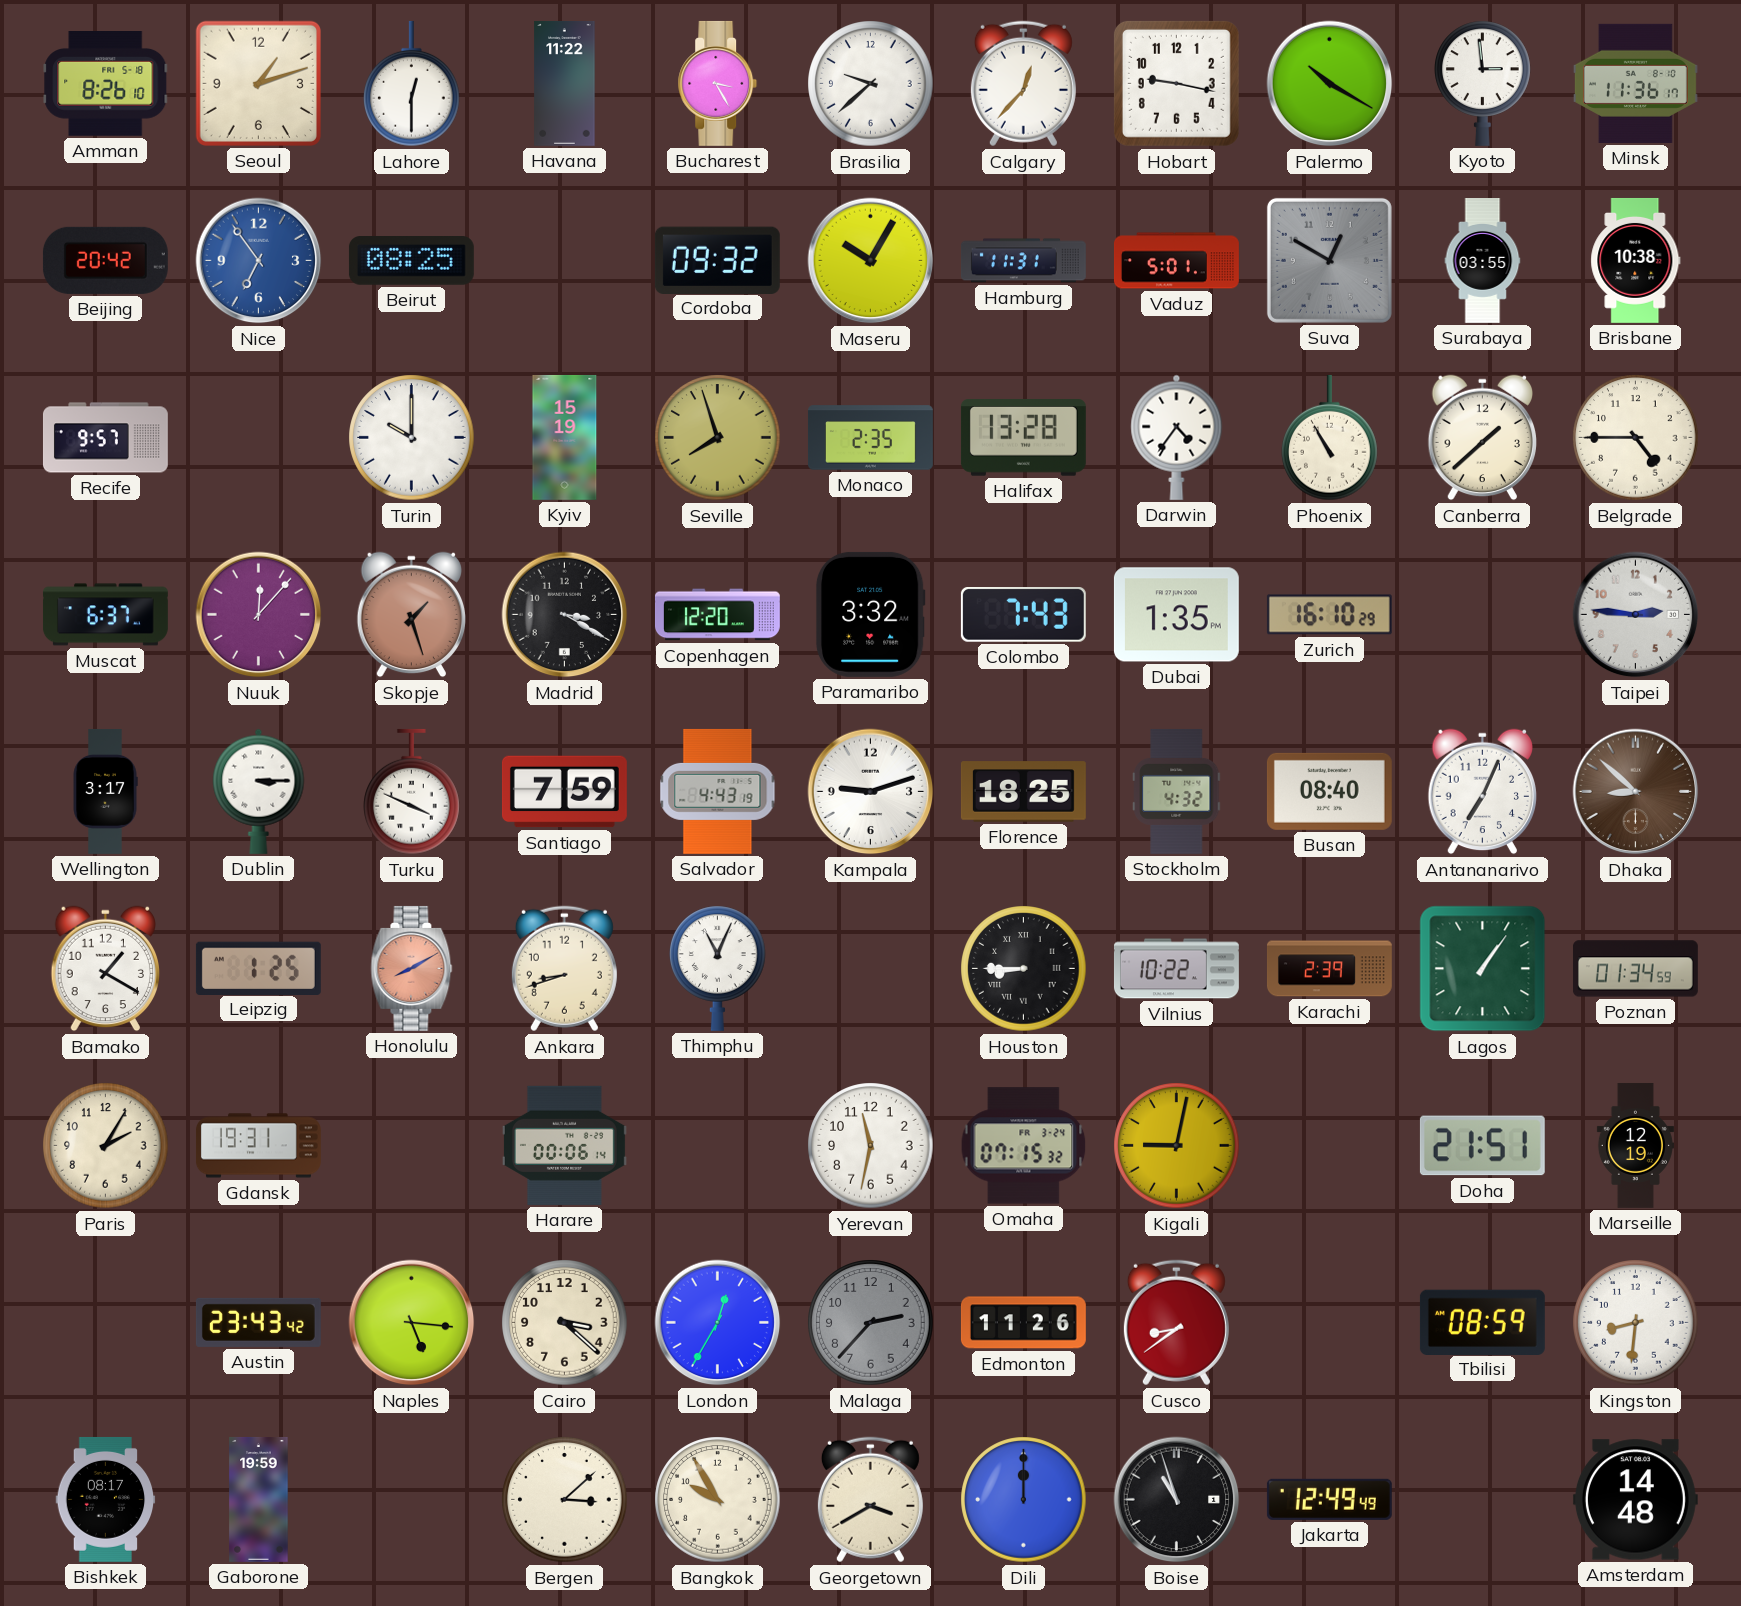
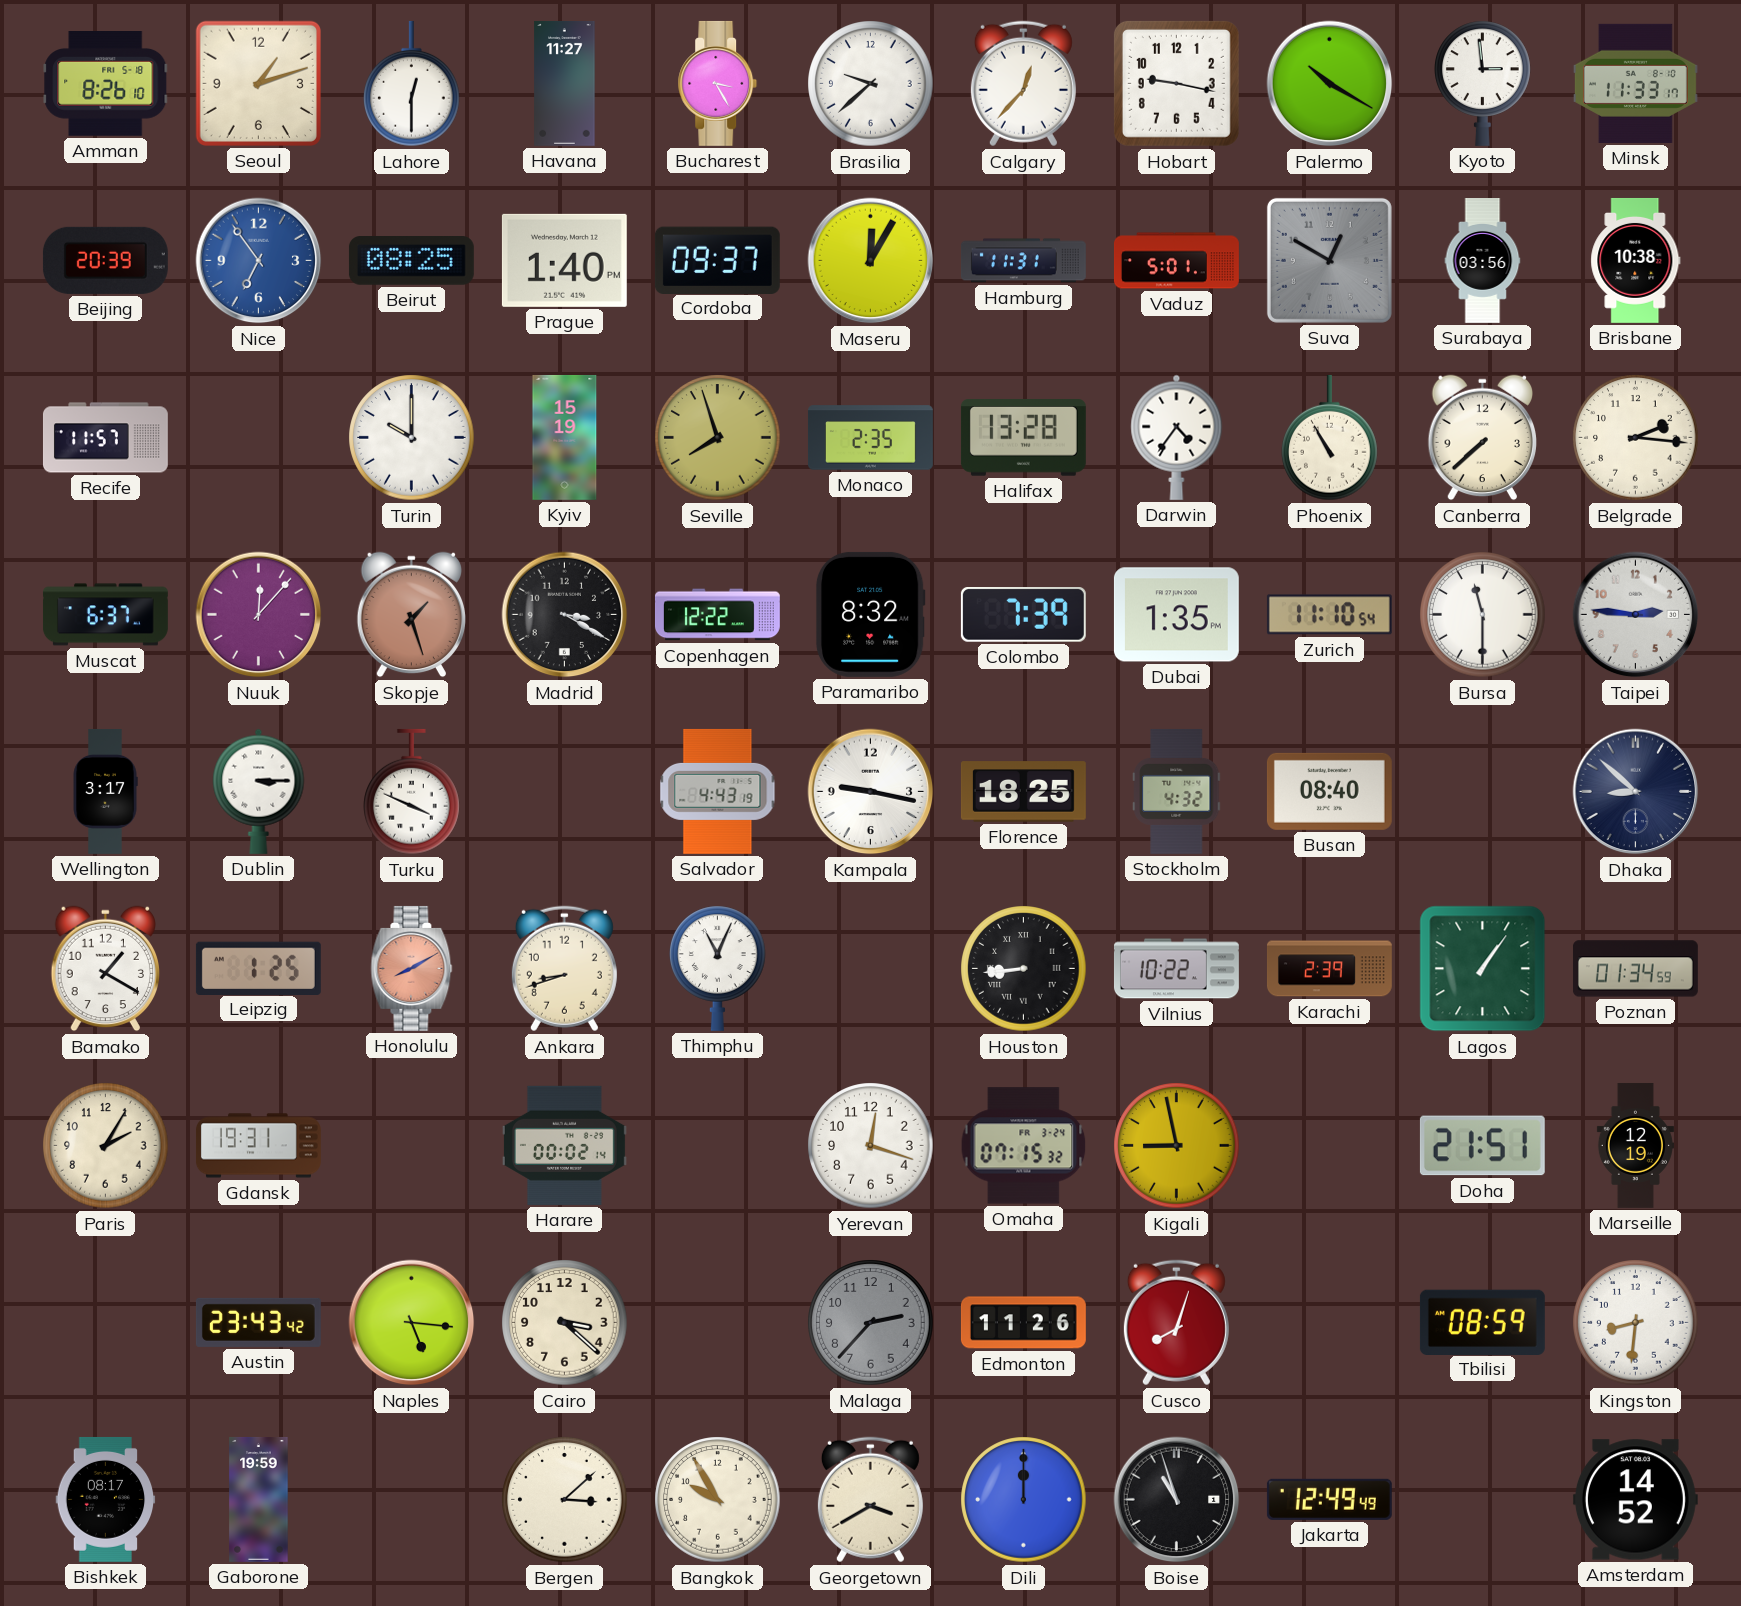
Havana: 11:22 -> 11:27
Minsk: 11:36 -> 11:33
Beijing: 20:42 -> 20:39
Prague: none -> 1:40
Cordoba: 09:32 -> 09:37
Maseru: 10:05 -> 12:05
Surabaya: 03:55 -> 03:56
Recife: 9:57 -> 11:57
Canberra: 1:38 -> 7:38
Belgrade: 4:45 -> 2:16
Copenhagen: 12:20 -> 12:22
Paramaribo: 3:32 -> 8:32
Colombo: 7:43 -> 7:39
Zurich: 16:10 -> 11:10
Bursa: none -> 11:30
Santiago: 7:59 -> none
Kampala: 9:12 -> 9:17
Antananarivo: 7:04 -> none
Dhaka dial: brown -> navy
Houston: 8:45 -> 8:44
Harare: 00:06 -> 00:02
Yerevan: 11:32 -> 12:18
Kigali: 9:02 -> 8:58
London: 12:35 -> none
Cusco: 8:39 -> 8:03
Amsterdam: 14:48 -> 14:52
